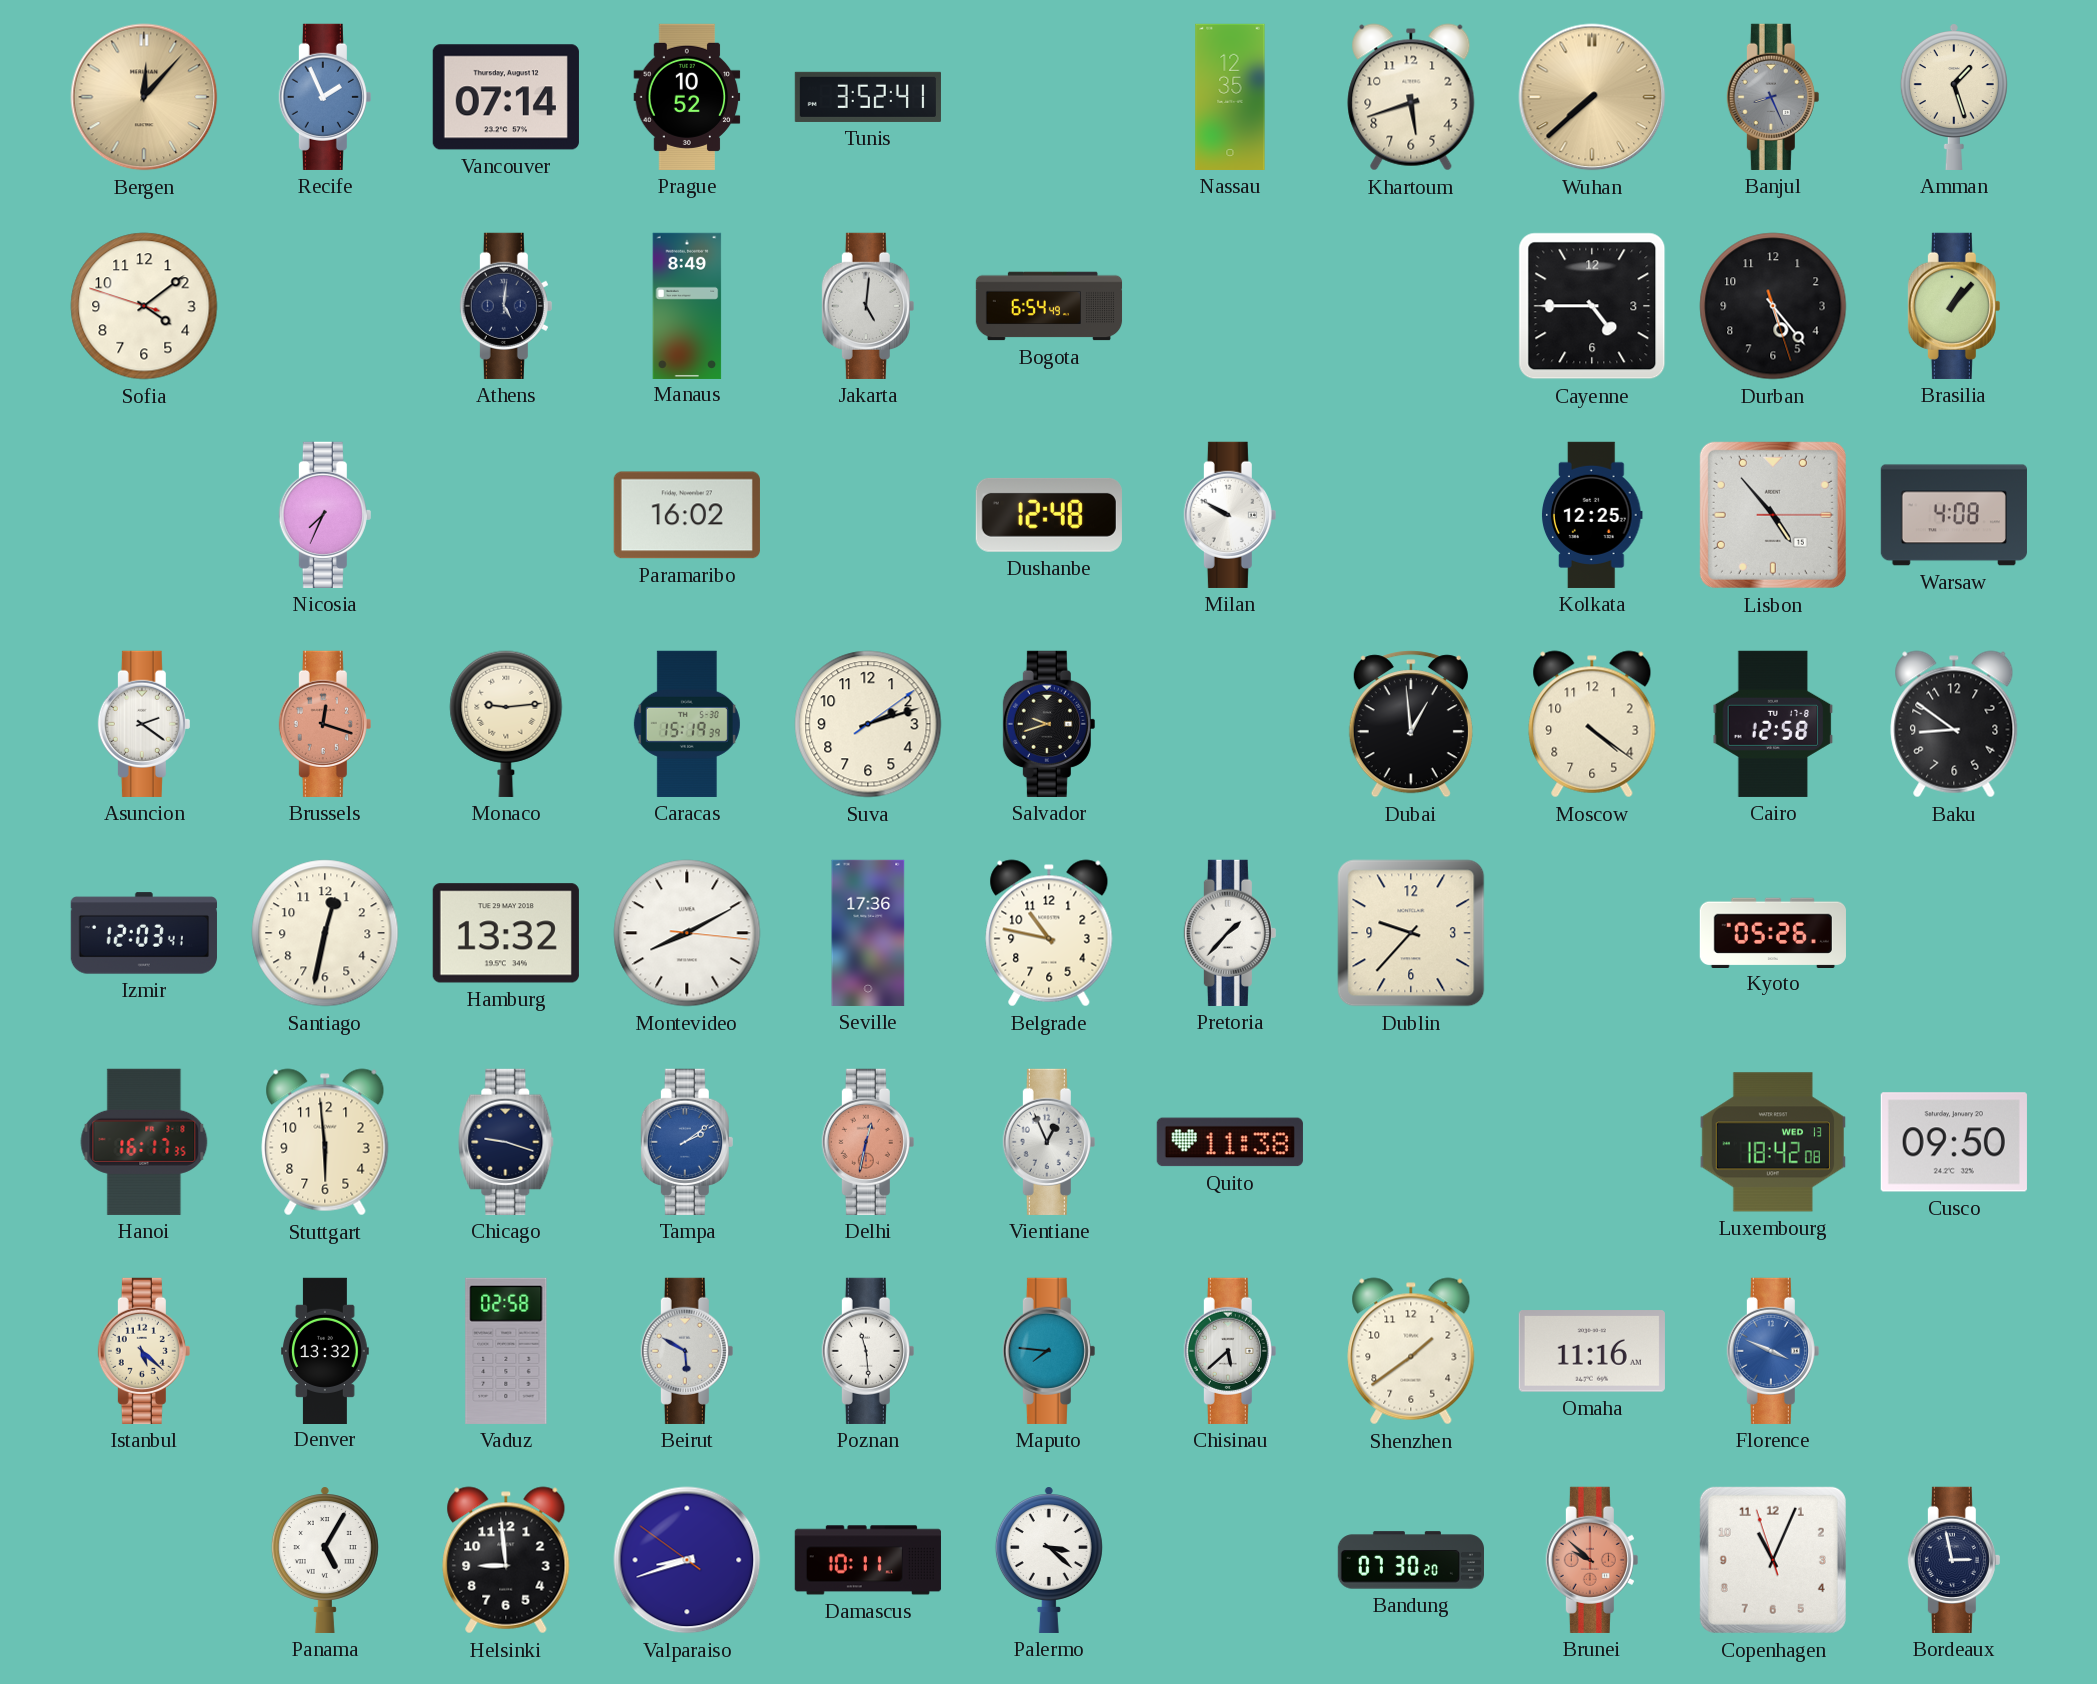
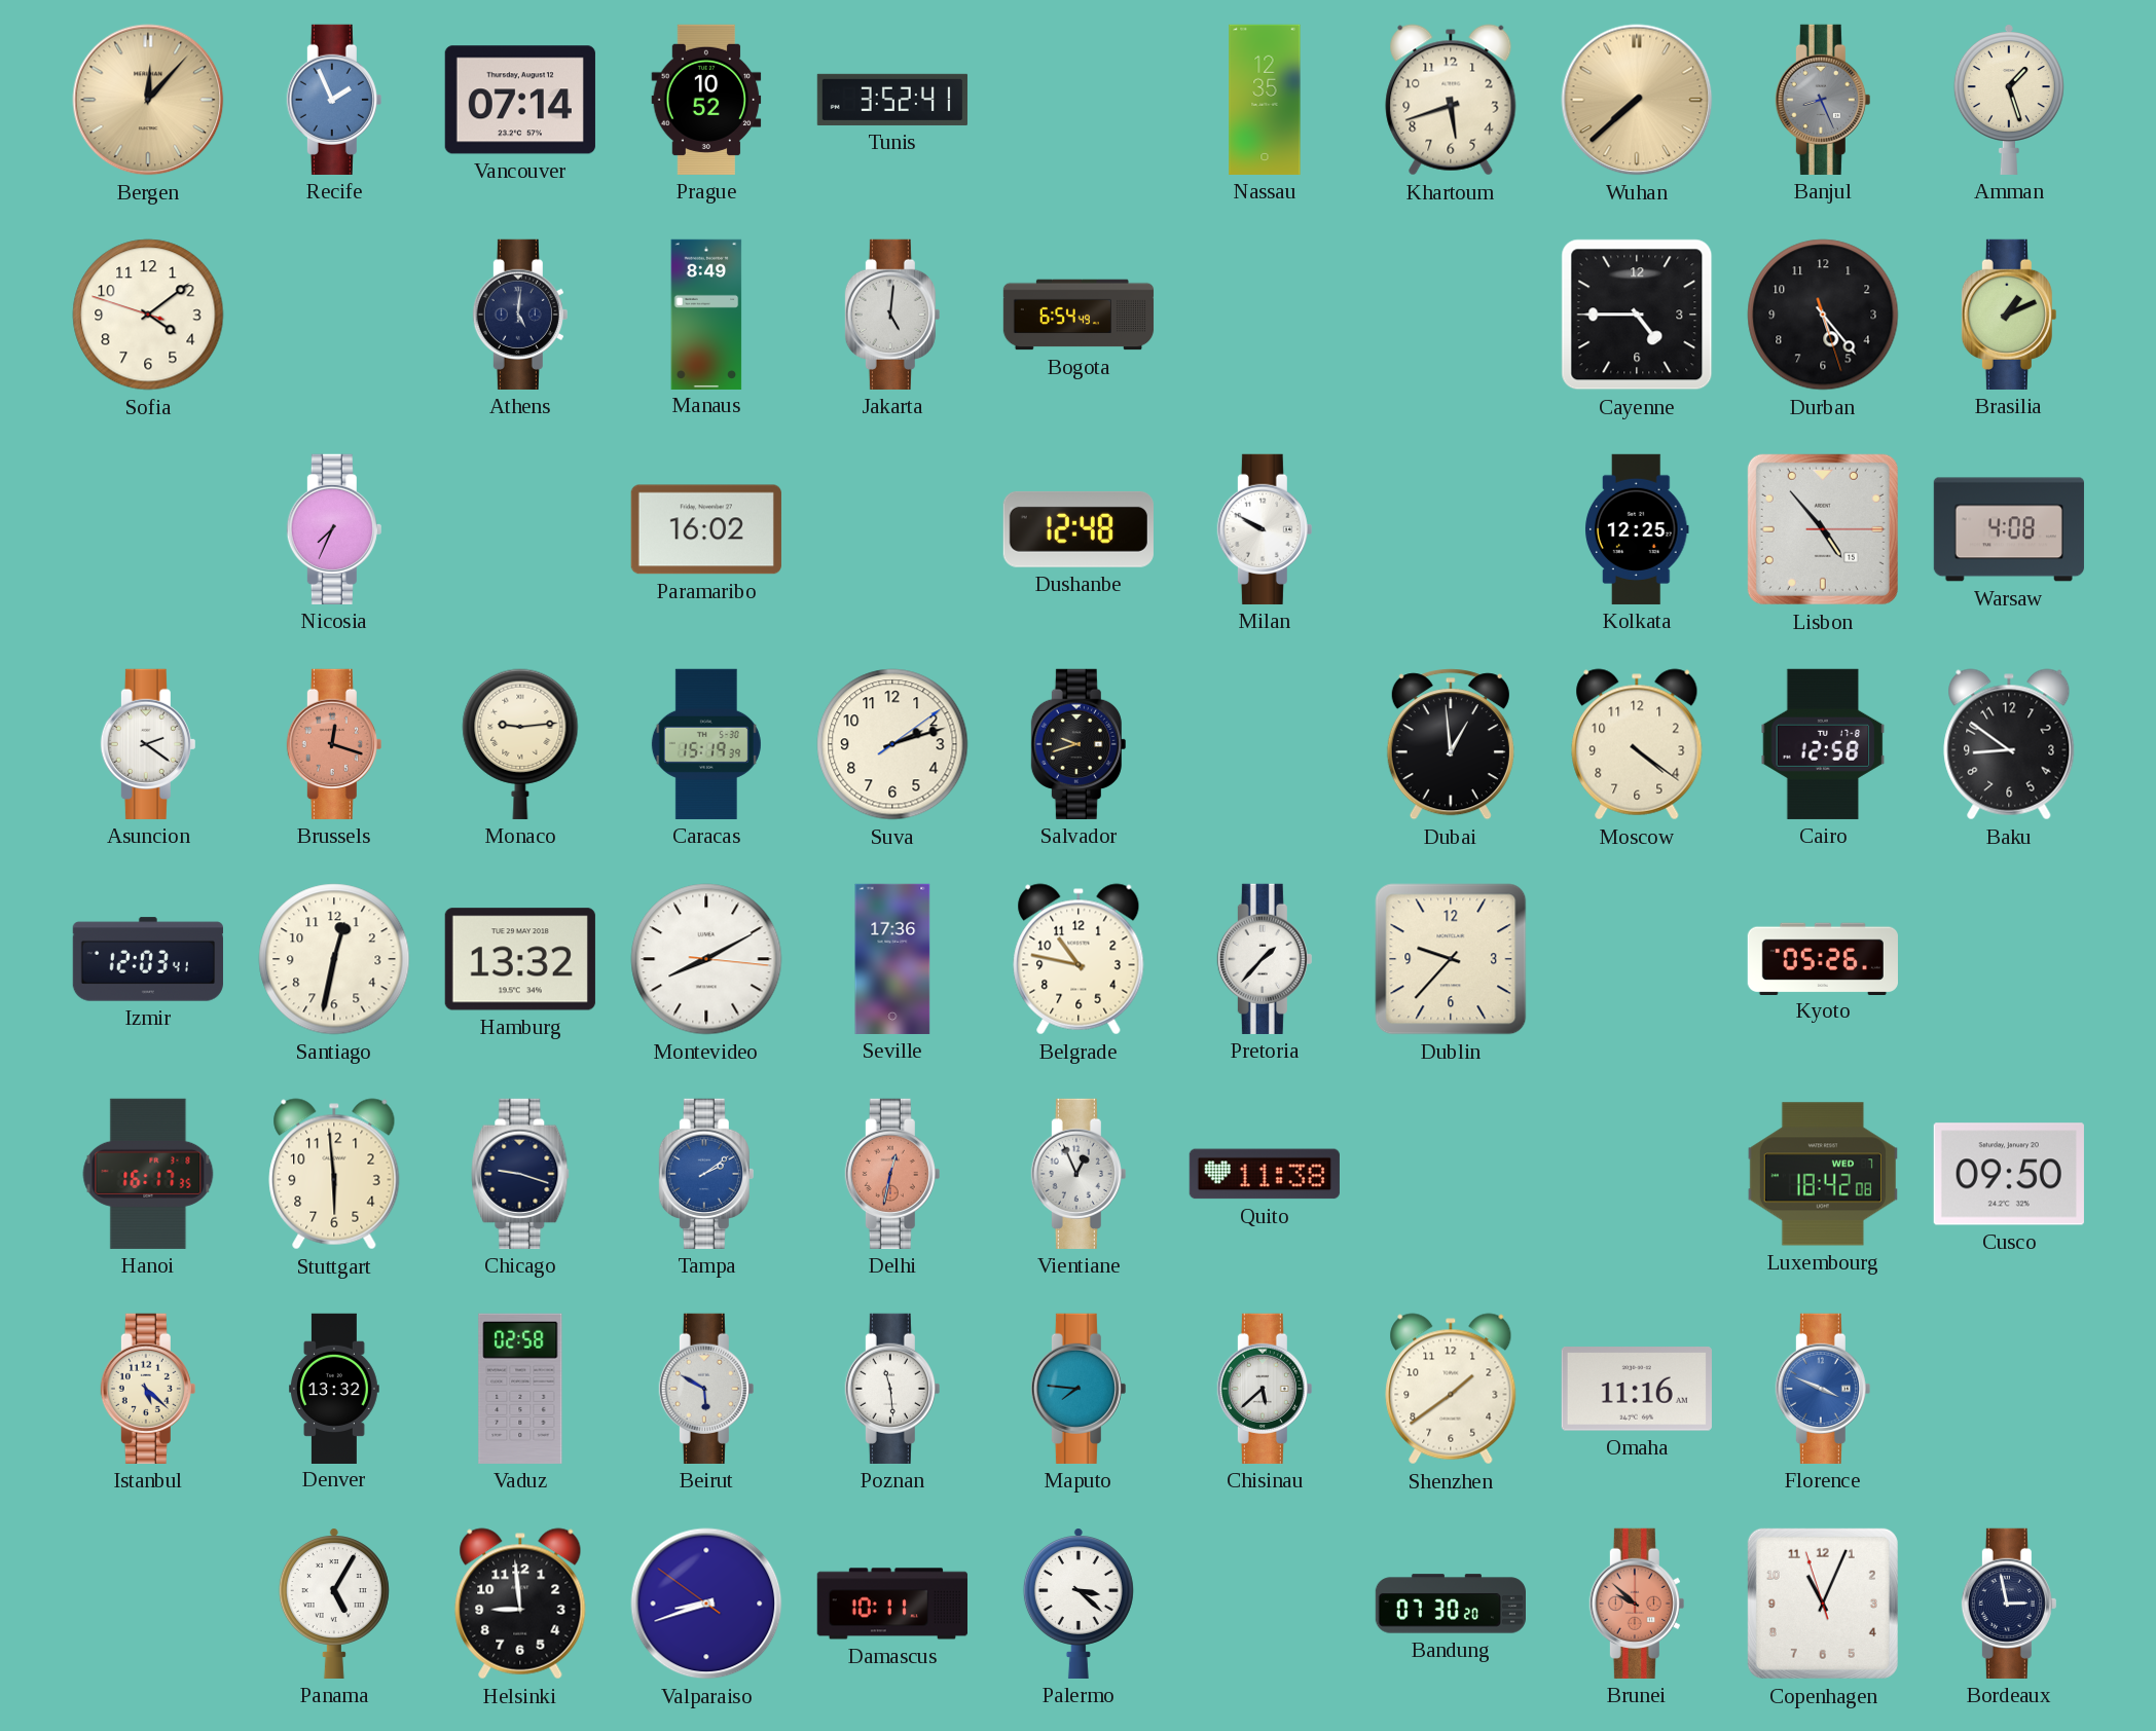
Brasilia: 1:07 -> 1:11
Luxembourg date: WED 13 -> WED 7
